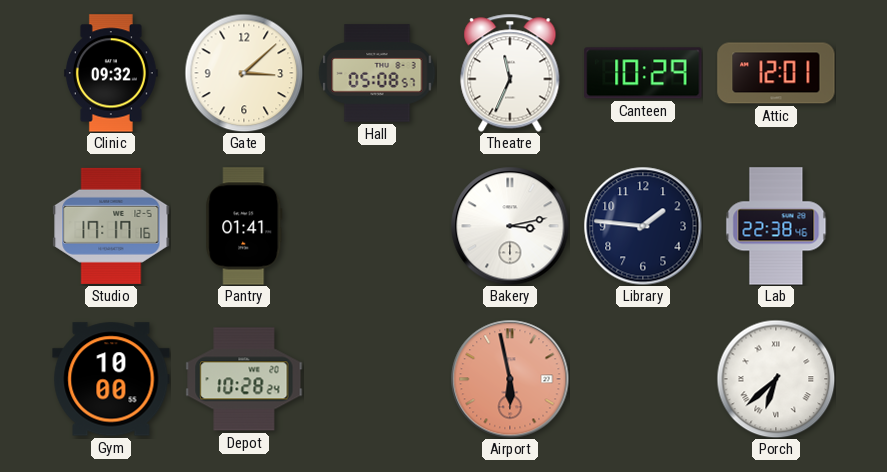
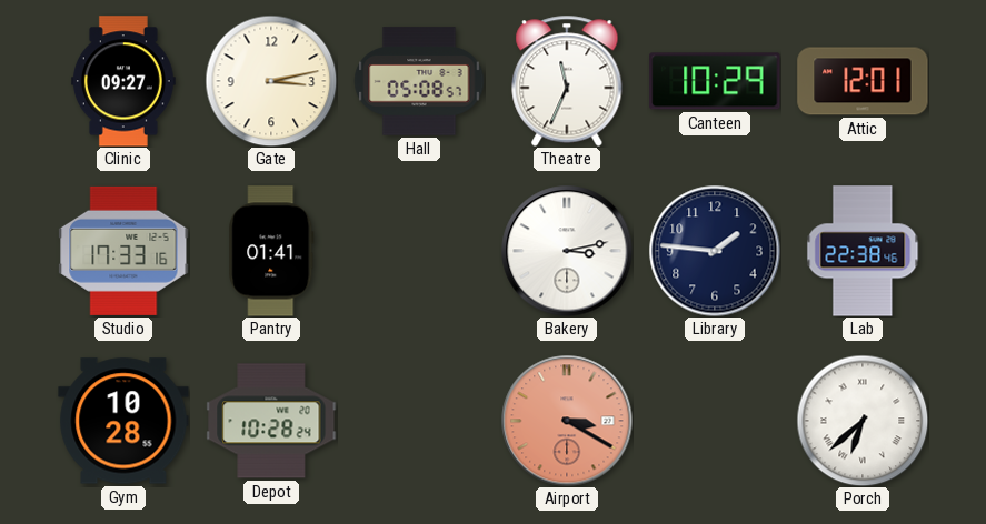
Clinic: 09:32 -> 09:27
Gate: 3:08 -> 3:13
Studio: 17:17 -> 17:33
Gym: 10:00 -> 10:28
Airport: 5:58 -> 3:20
